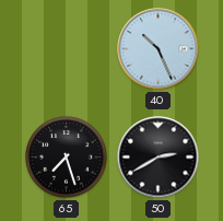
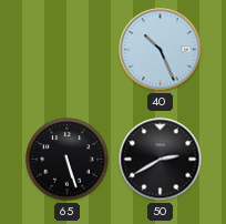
65: 7:27 -> 5:27
